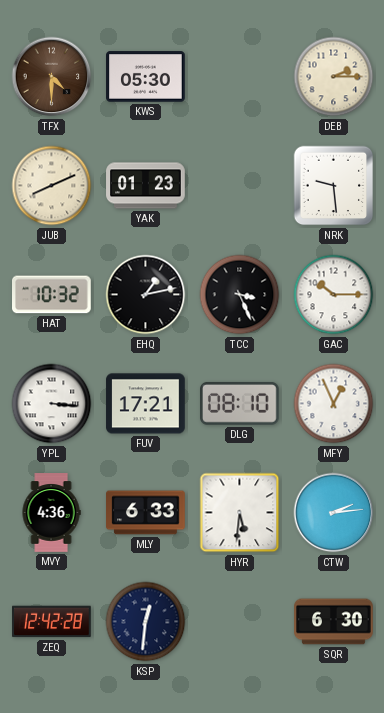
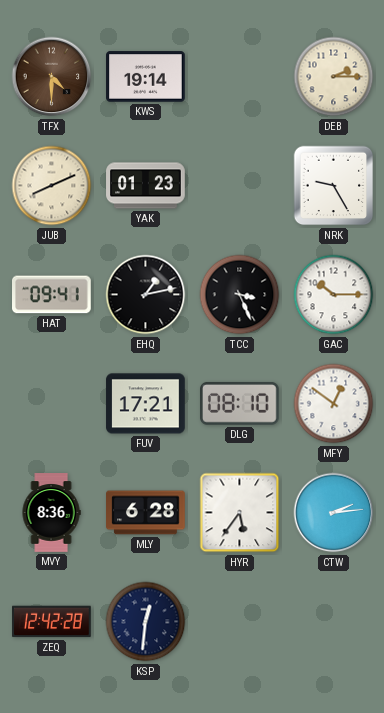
KWS: 05:30 -> 19:14
NRK: 9:29 -> 9:25
HAT: 10:32 -> 09:41
YPL: 3:16 -> none
MFY: 12:56 -> 12:51
MVY: 4:36 -> 8:36
MLY: 6:33 -> 6:28
HYR: 5:31 -> 5:36
SQR: 6:30 -> none
